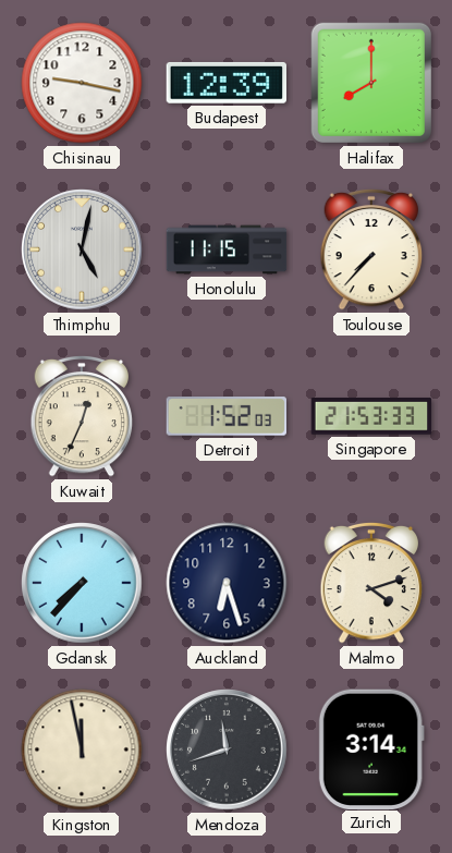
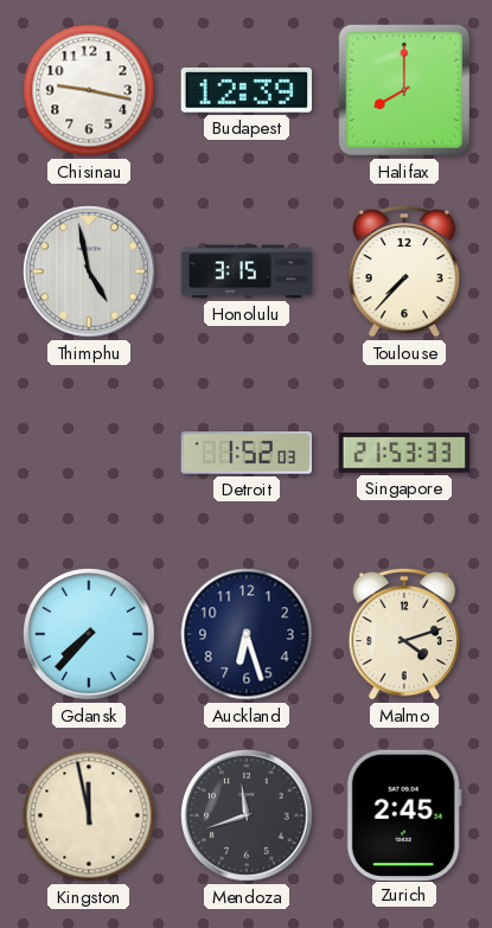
Thimphu: 5:02 -> 4:58
Honolulu: 11:15 -> 3:15
Kuwait: 12:34 -> none
Zurich: 3:14 -> 2:45
